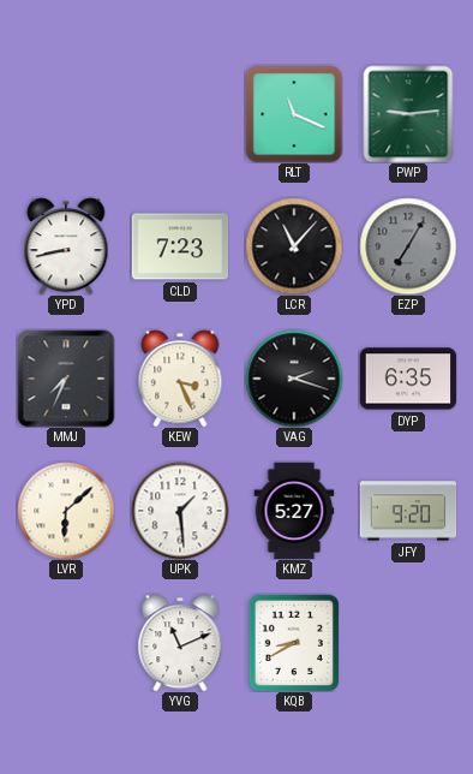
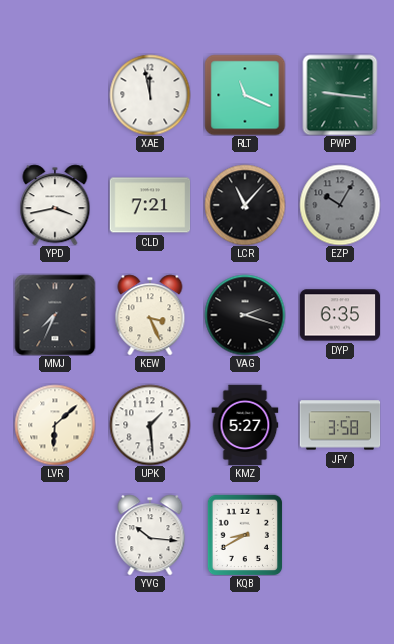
XAE: none -> 11:58
PWP: 9:14 -> 9:16
YPD: 8:43 -> 3:43
CLD: 7:23 -> 7:21
EZP: 7:05 -> 10:05
JFY: 9:20 -> 3:58
YVG: 11:11 -> 10:16
